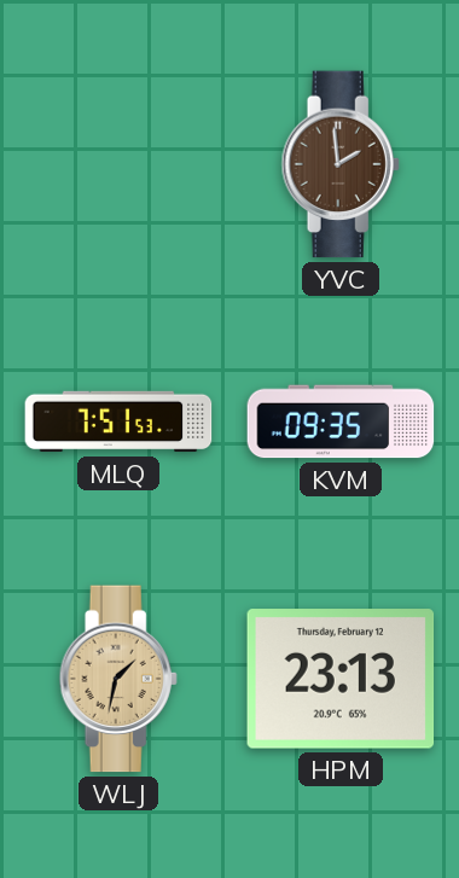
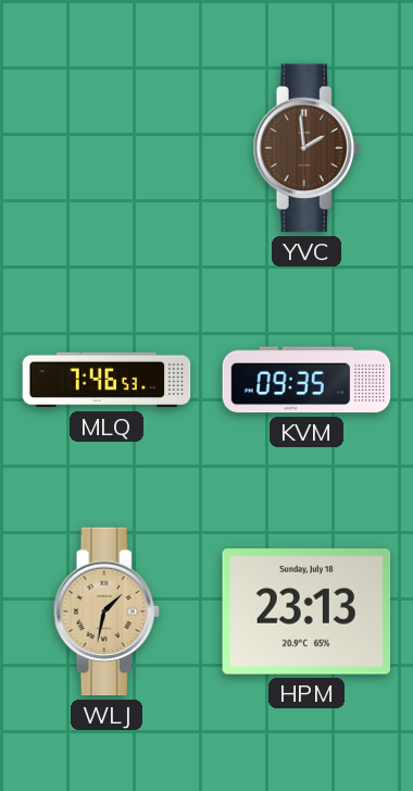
MLQ: 7:51 -> 7:46
HPM date: Thursday, February 12 -> Sunday, July 18
